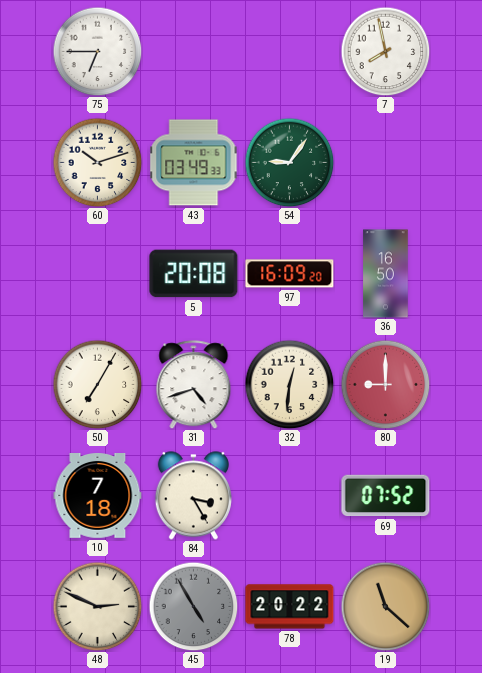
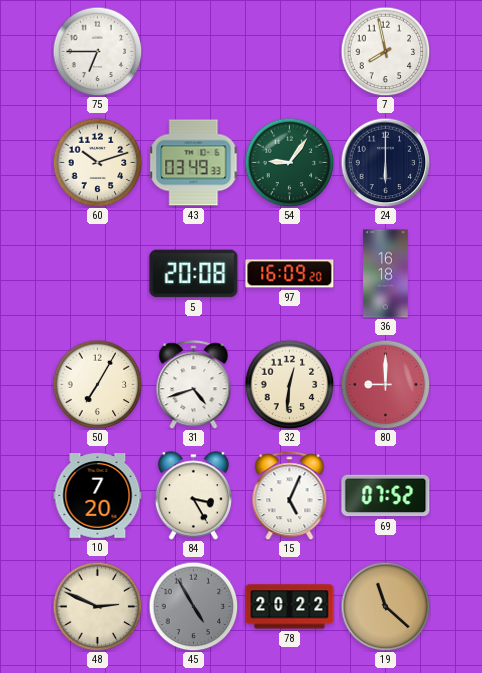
24: none -> 6:00
36: 16:50 -> 16:18
10: 7:18 -> 7:20
15: none -> 5:04
